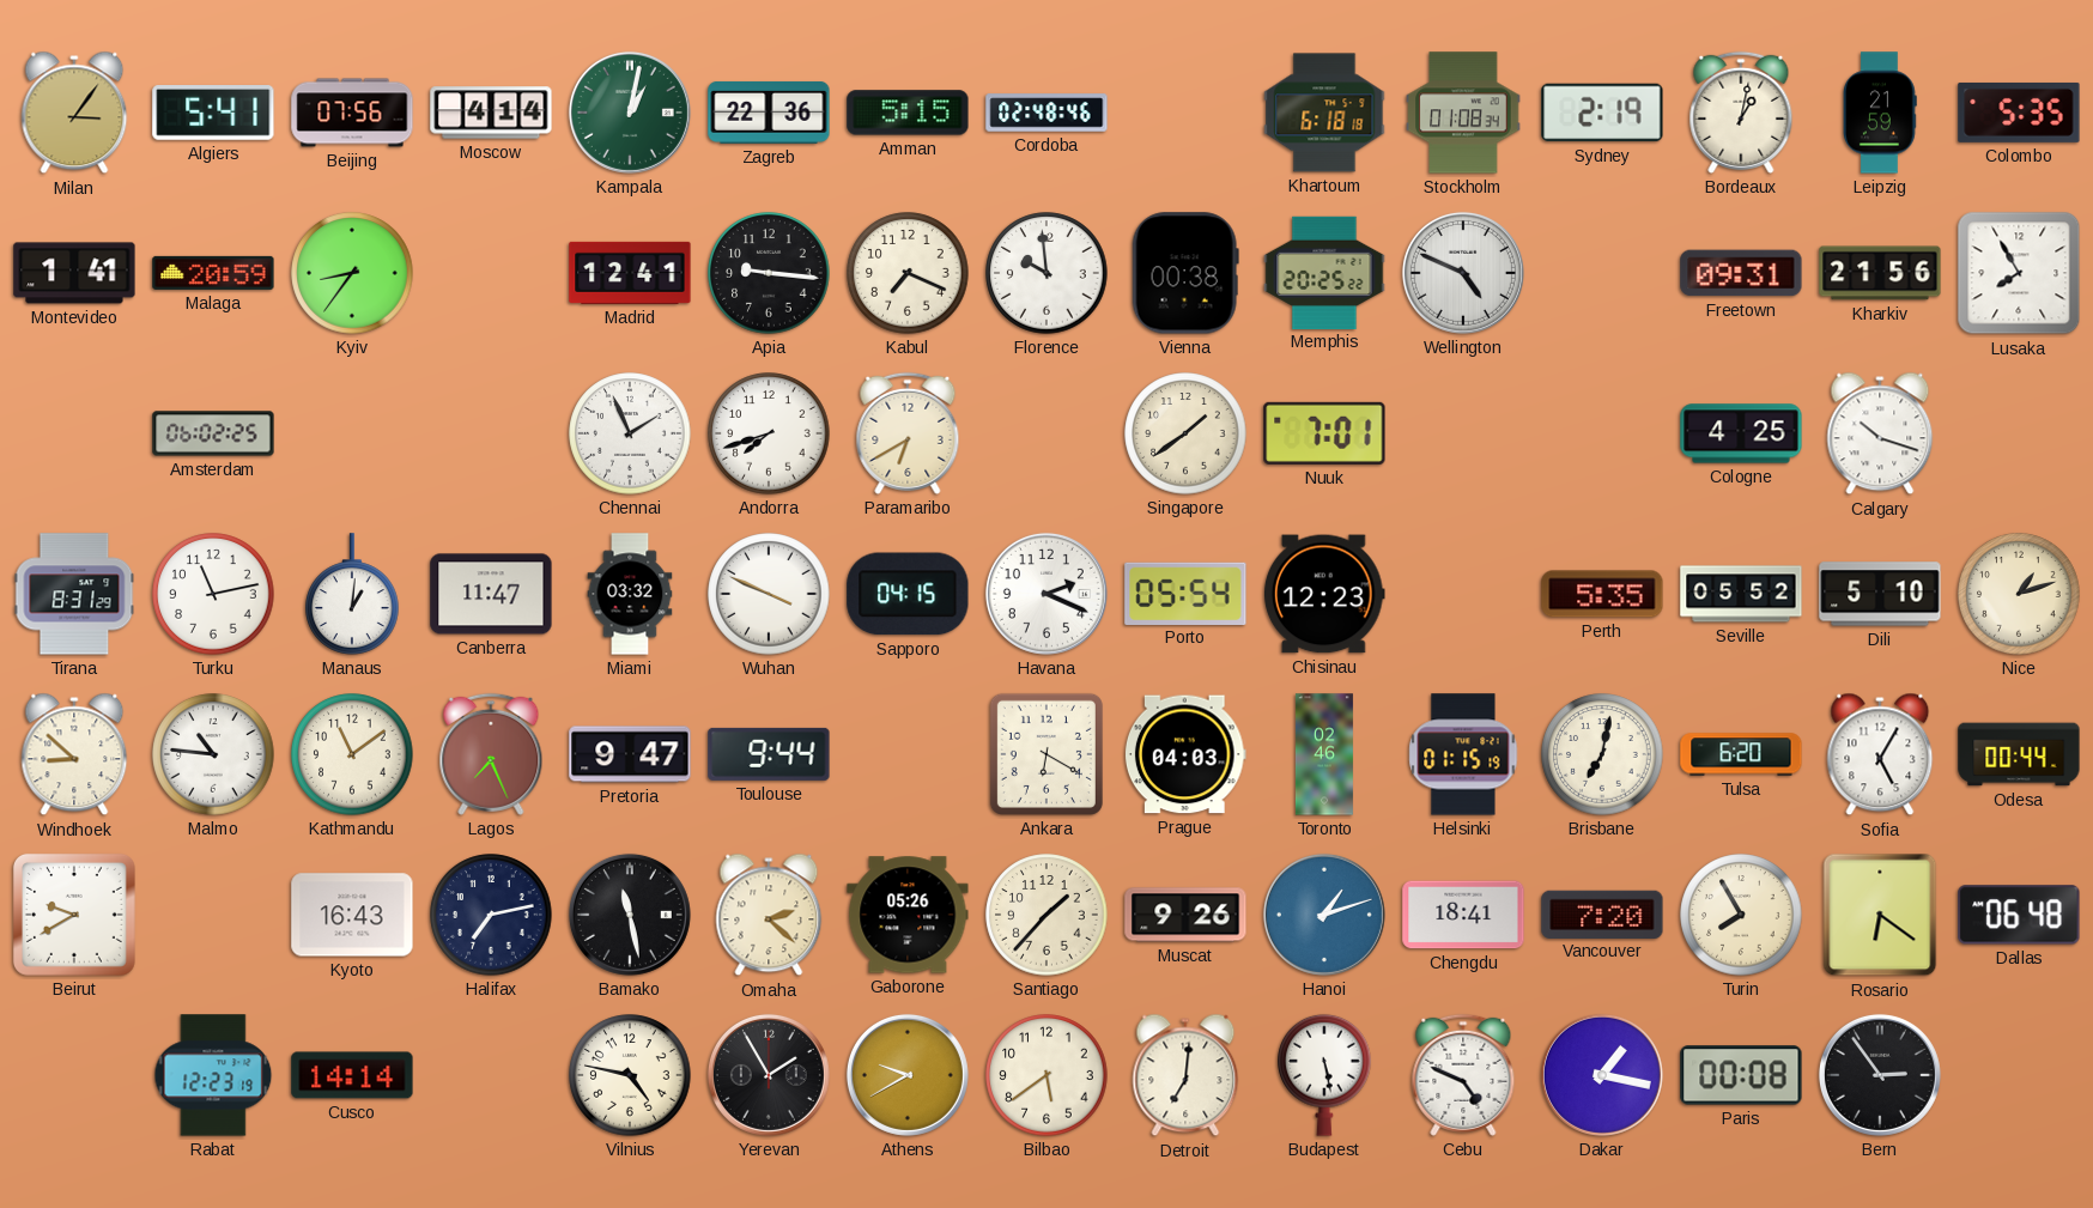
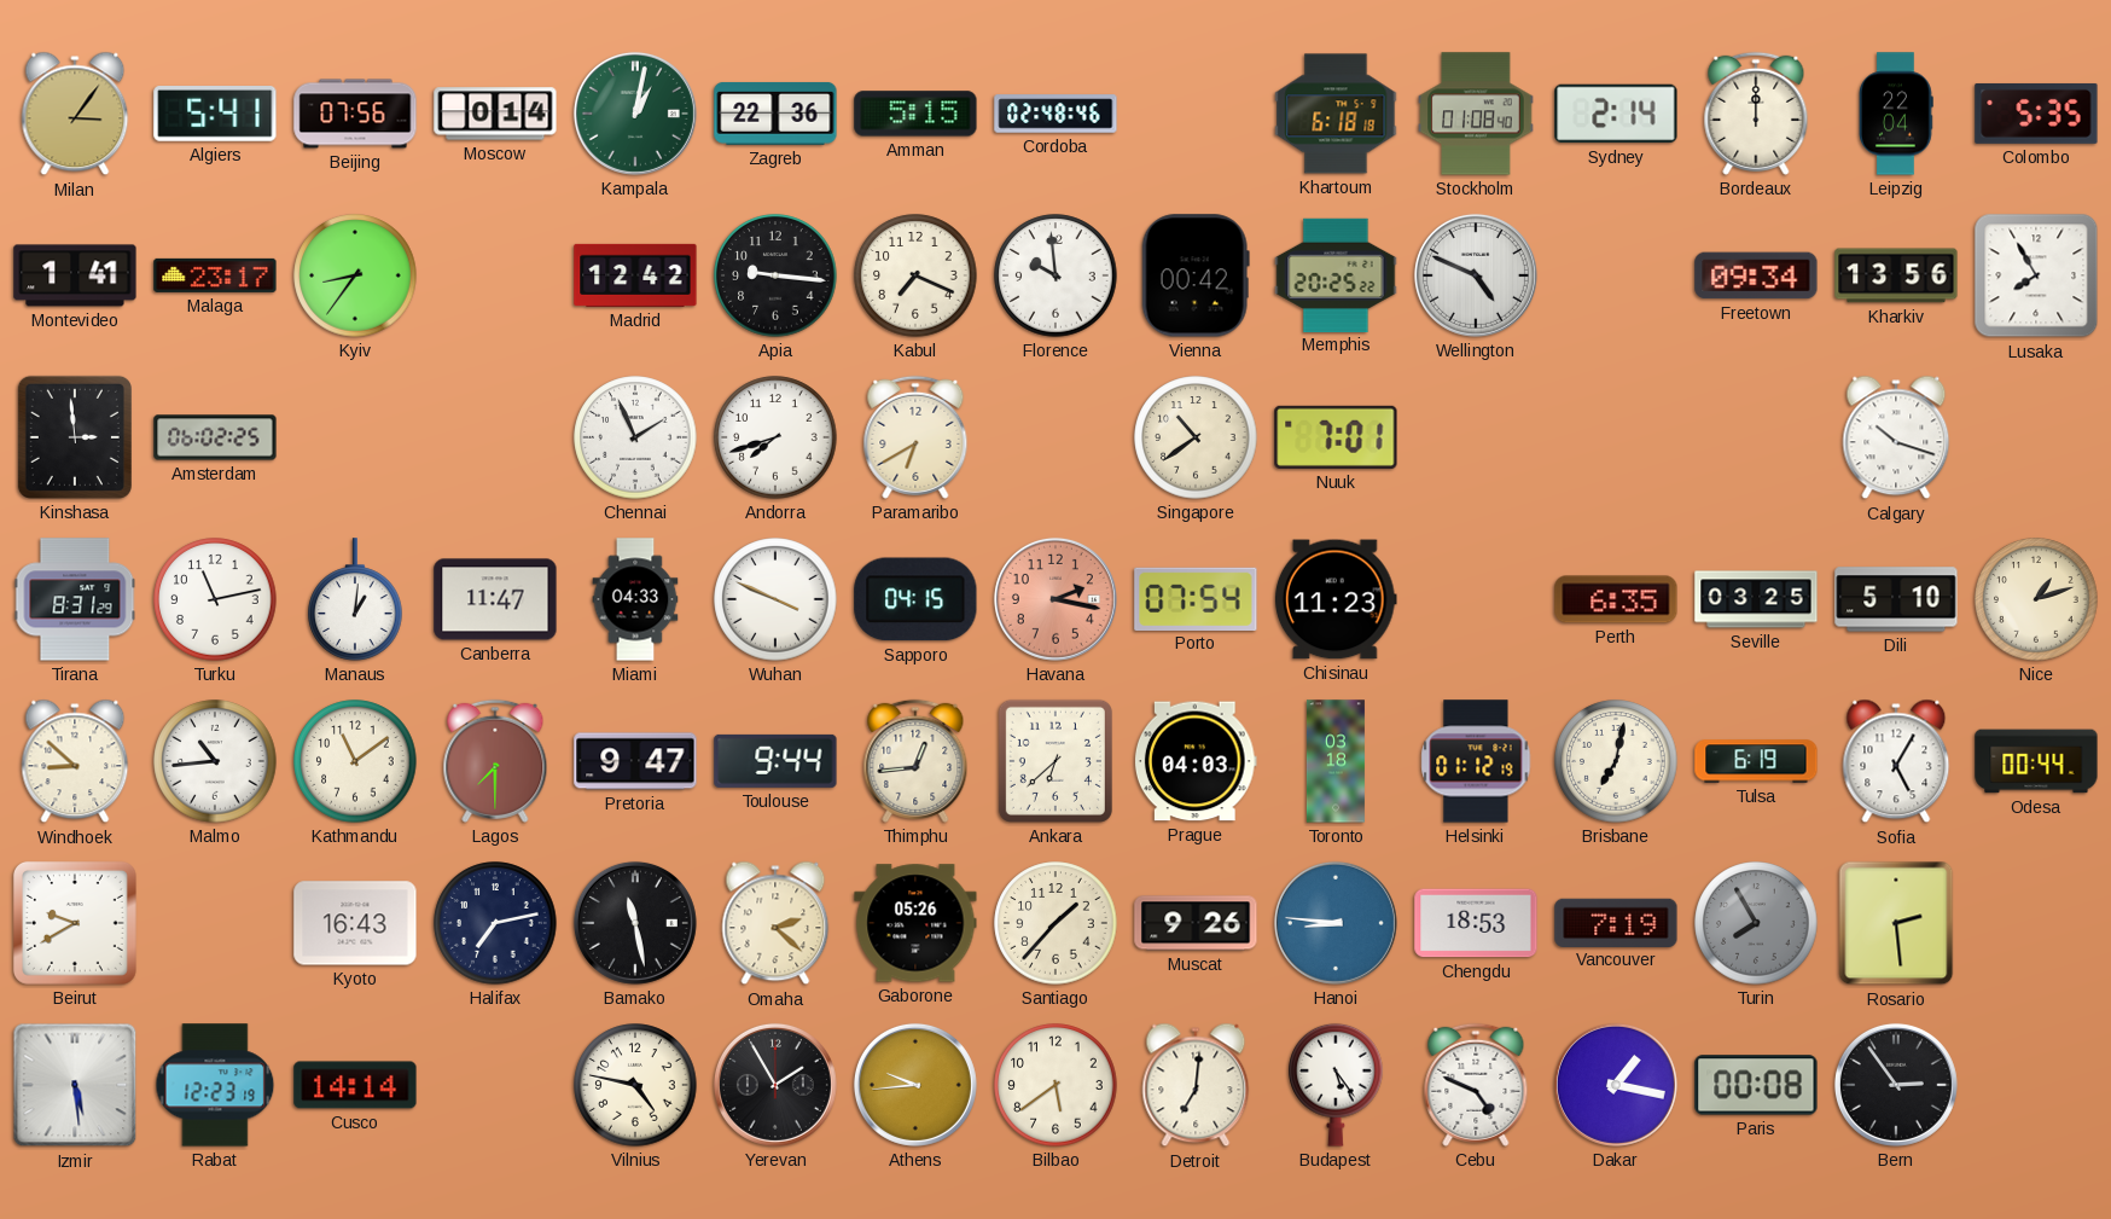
Moscow: 4:14 -> 0:14
Stockholm: 01:08:34 -> 01:08:40
Sydney: 2:19 -> 2:14
Bordeaux: 1:02 -> 12:00
Leipzig: 21:59 -> 22:04
Malaga: 20:59 -> 23:17
Madrid: 12:41 -> 12:42
Vienna: 00:38 -> 00:42
Freetown: 09:31 -> 09:34
Kharkiv: 21:56 -> 13:56
Kinshasa: none -> 2:59
Singapore: 1:39 -> 10:39
Cologne: 4:25 -> none
Miami: 03:32 -> 04:33
Havana: 2:19 -> 2:17
Havana dial: white -> salmon
Porto: 05:54 -> 07:54
Chisinau: 12:23 -> 11:23
Perth: 5:35 -> 6:35
Seville: 05:52 -> 03:25
Malmo: 10:46 -> 10:44
Lagos: 7:26 -> 7:30
Thimphu: none -> 12:44
Ankara: 6:20 -> 6:38
Toronto: 02:46 -> 03:18
Helsinki: 01:15 -> 01:12
Tulsa: 6:20 -> 6:19
Hanoi: 1:12 -> 8:46
Chengdu: 18:41 -> 18:53
Vancouver: 7:20 -> 7:19
Turin dial: cream -> grey
Rosario: 6:21 -> 2:29
Dallas: 06:48 -> none
Izmir: none -> 5:29
Athens: 9:40 -> 9:44
Budapest: 5:28 -> 5:24
